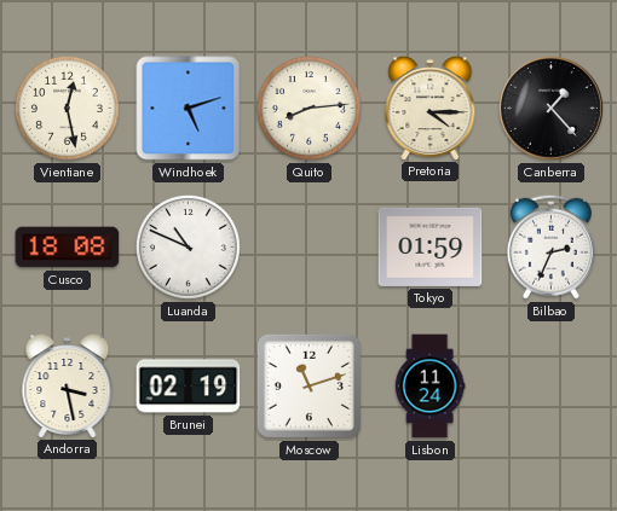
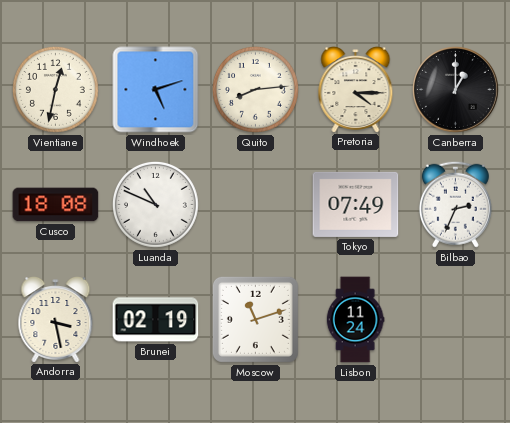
Vientiane: 12:28 -> 12:32
Canberra: 1:23 -> 1:00
Tokyo: 01:59 -> 07:49
